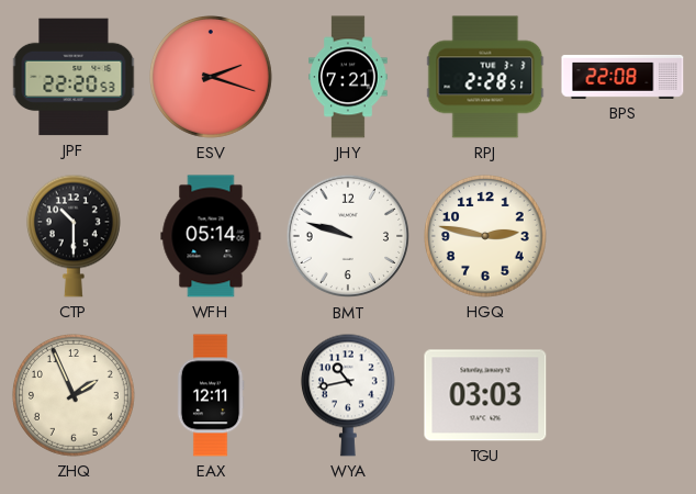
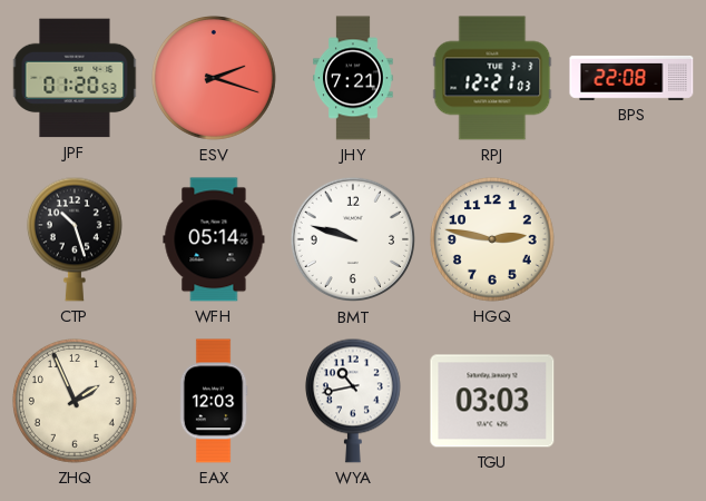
JPF: 22:20 -> 01:20
RPJ: 2:28 -> 12:21
CTP: 10:30 -> 10:27
EAX: 12:11 -> 12:03
